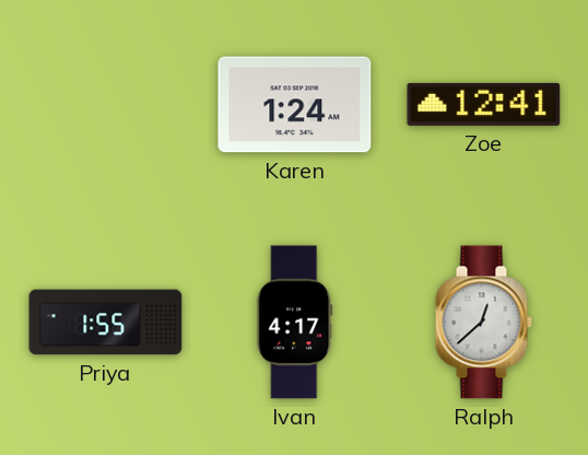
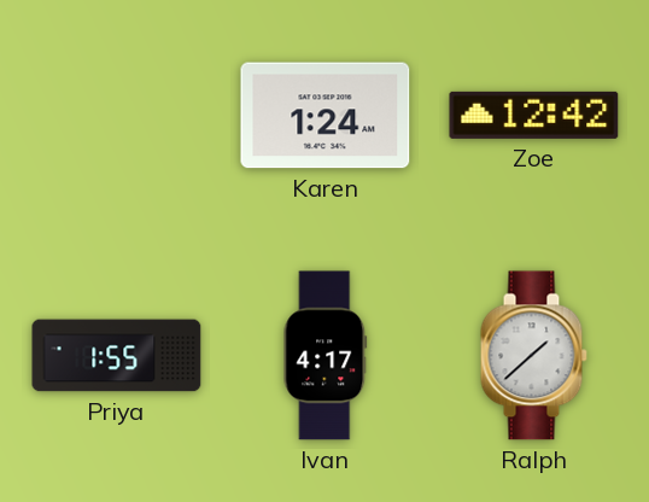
Zoe: 12:41 -> 12:42
Ralph: 12:38 -> 1:38
